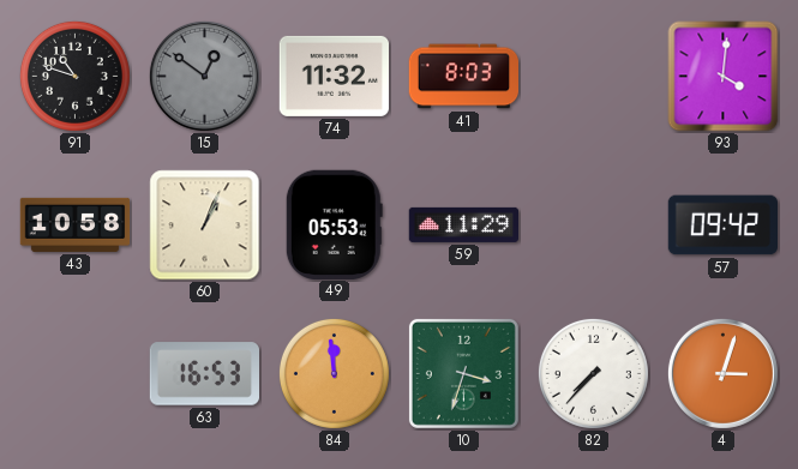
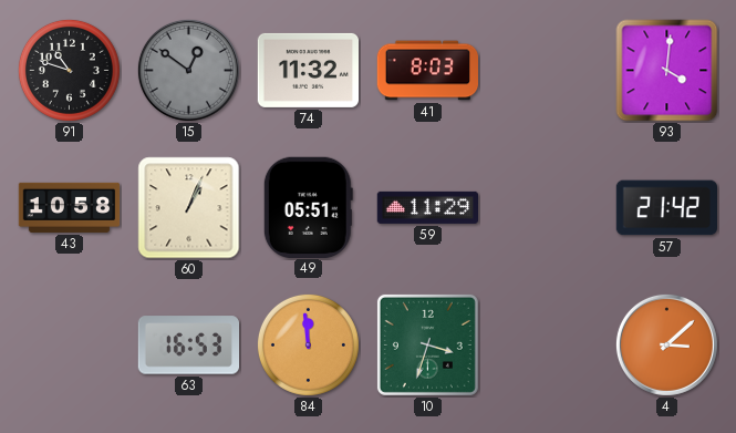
49: 05:53 -> 05:51
57: 09:42 -> 21:42
82: 7:37 -> none
4: 3:03 -> 3:08
